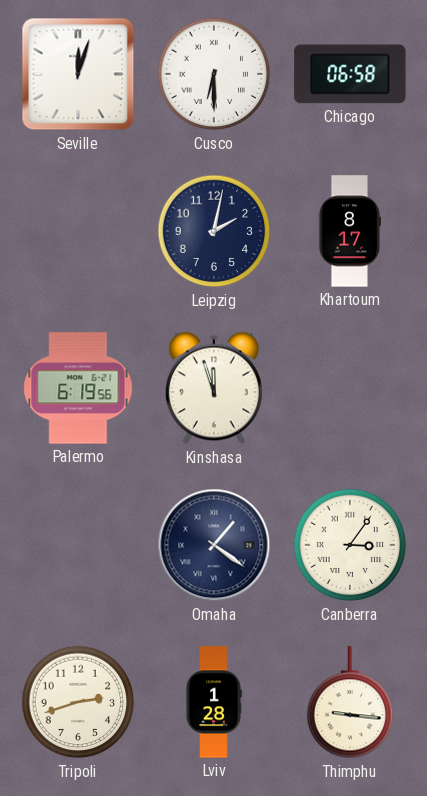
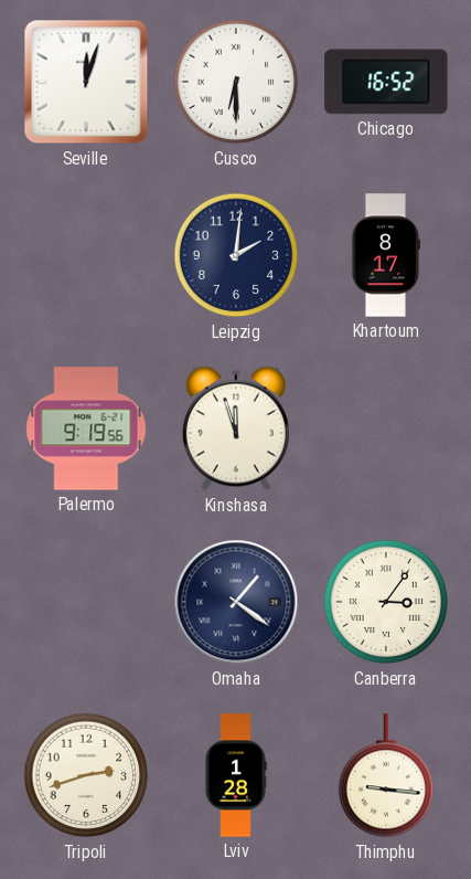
Chicago: 06:58 -> 16:52
Leipzig: 2:02 -> 2:01
Palermo: 6:19 -> 9:19
